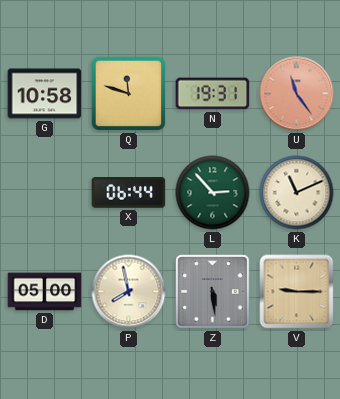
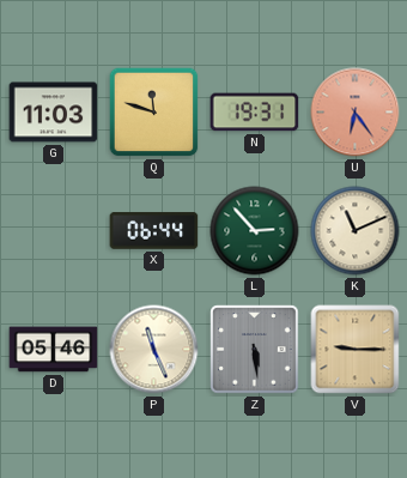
G: 10:58 -> 11:03
U: 11:24 -> 6:24
D: 05:00 -> 05:46
P: 7:58 -> 11:26
